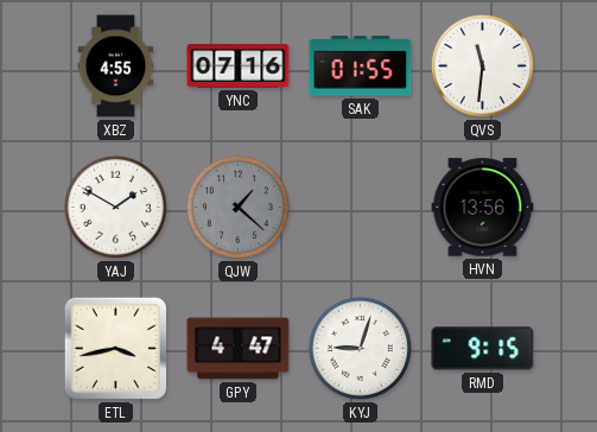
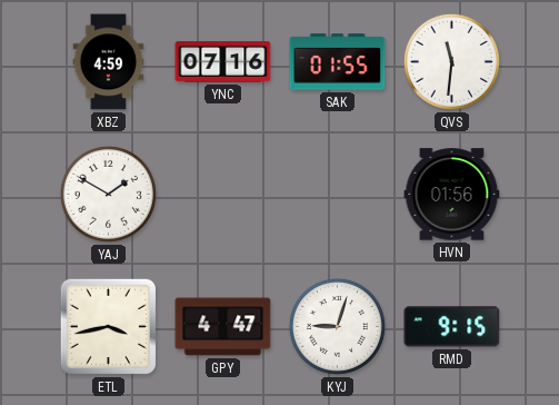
XBZ: 4:55 -> 4:59
QJW: 1:22 -> none
HVN: 13:56 -> 01:56
